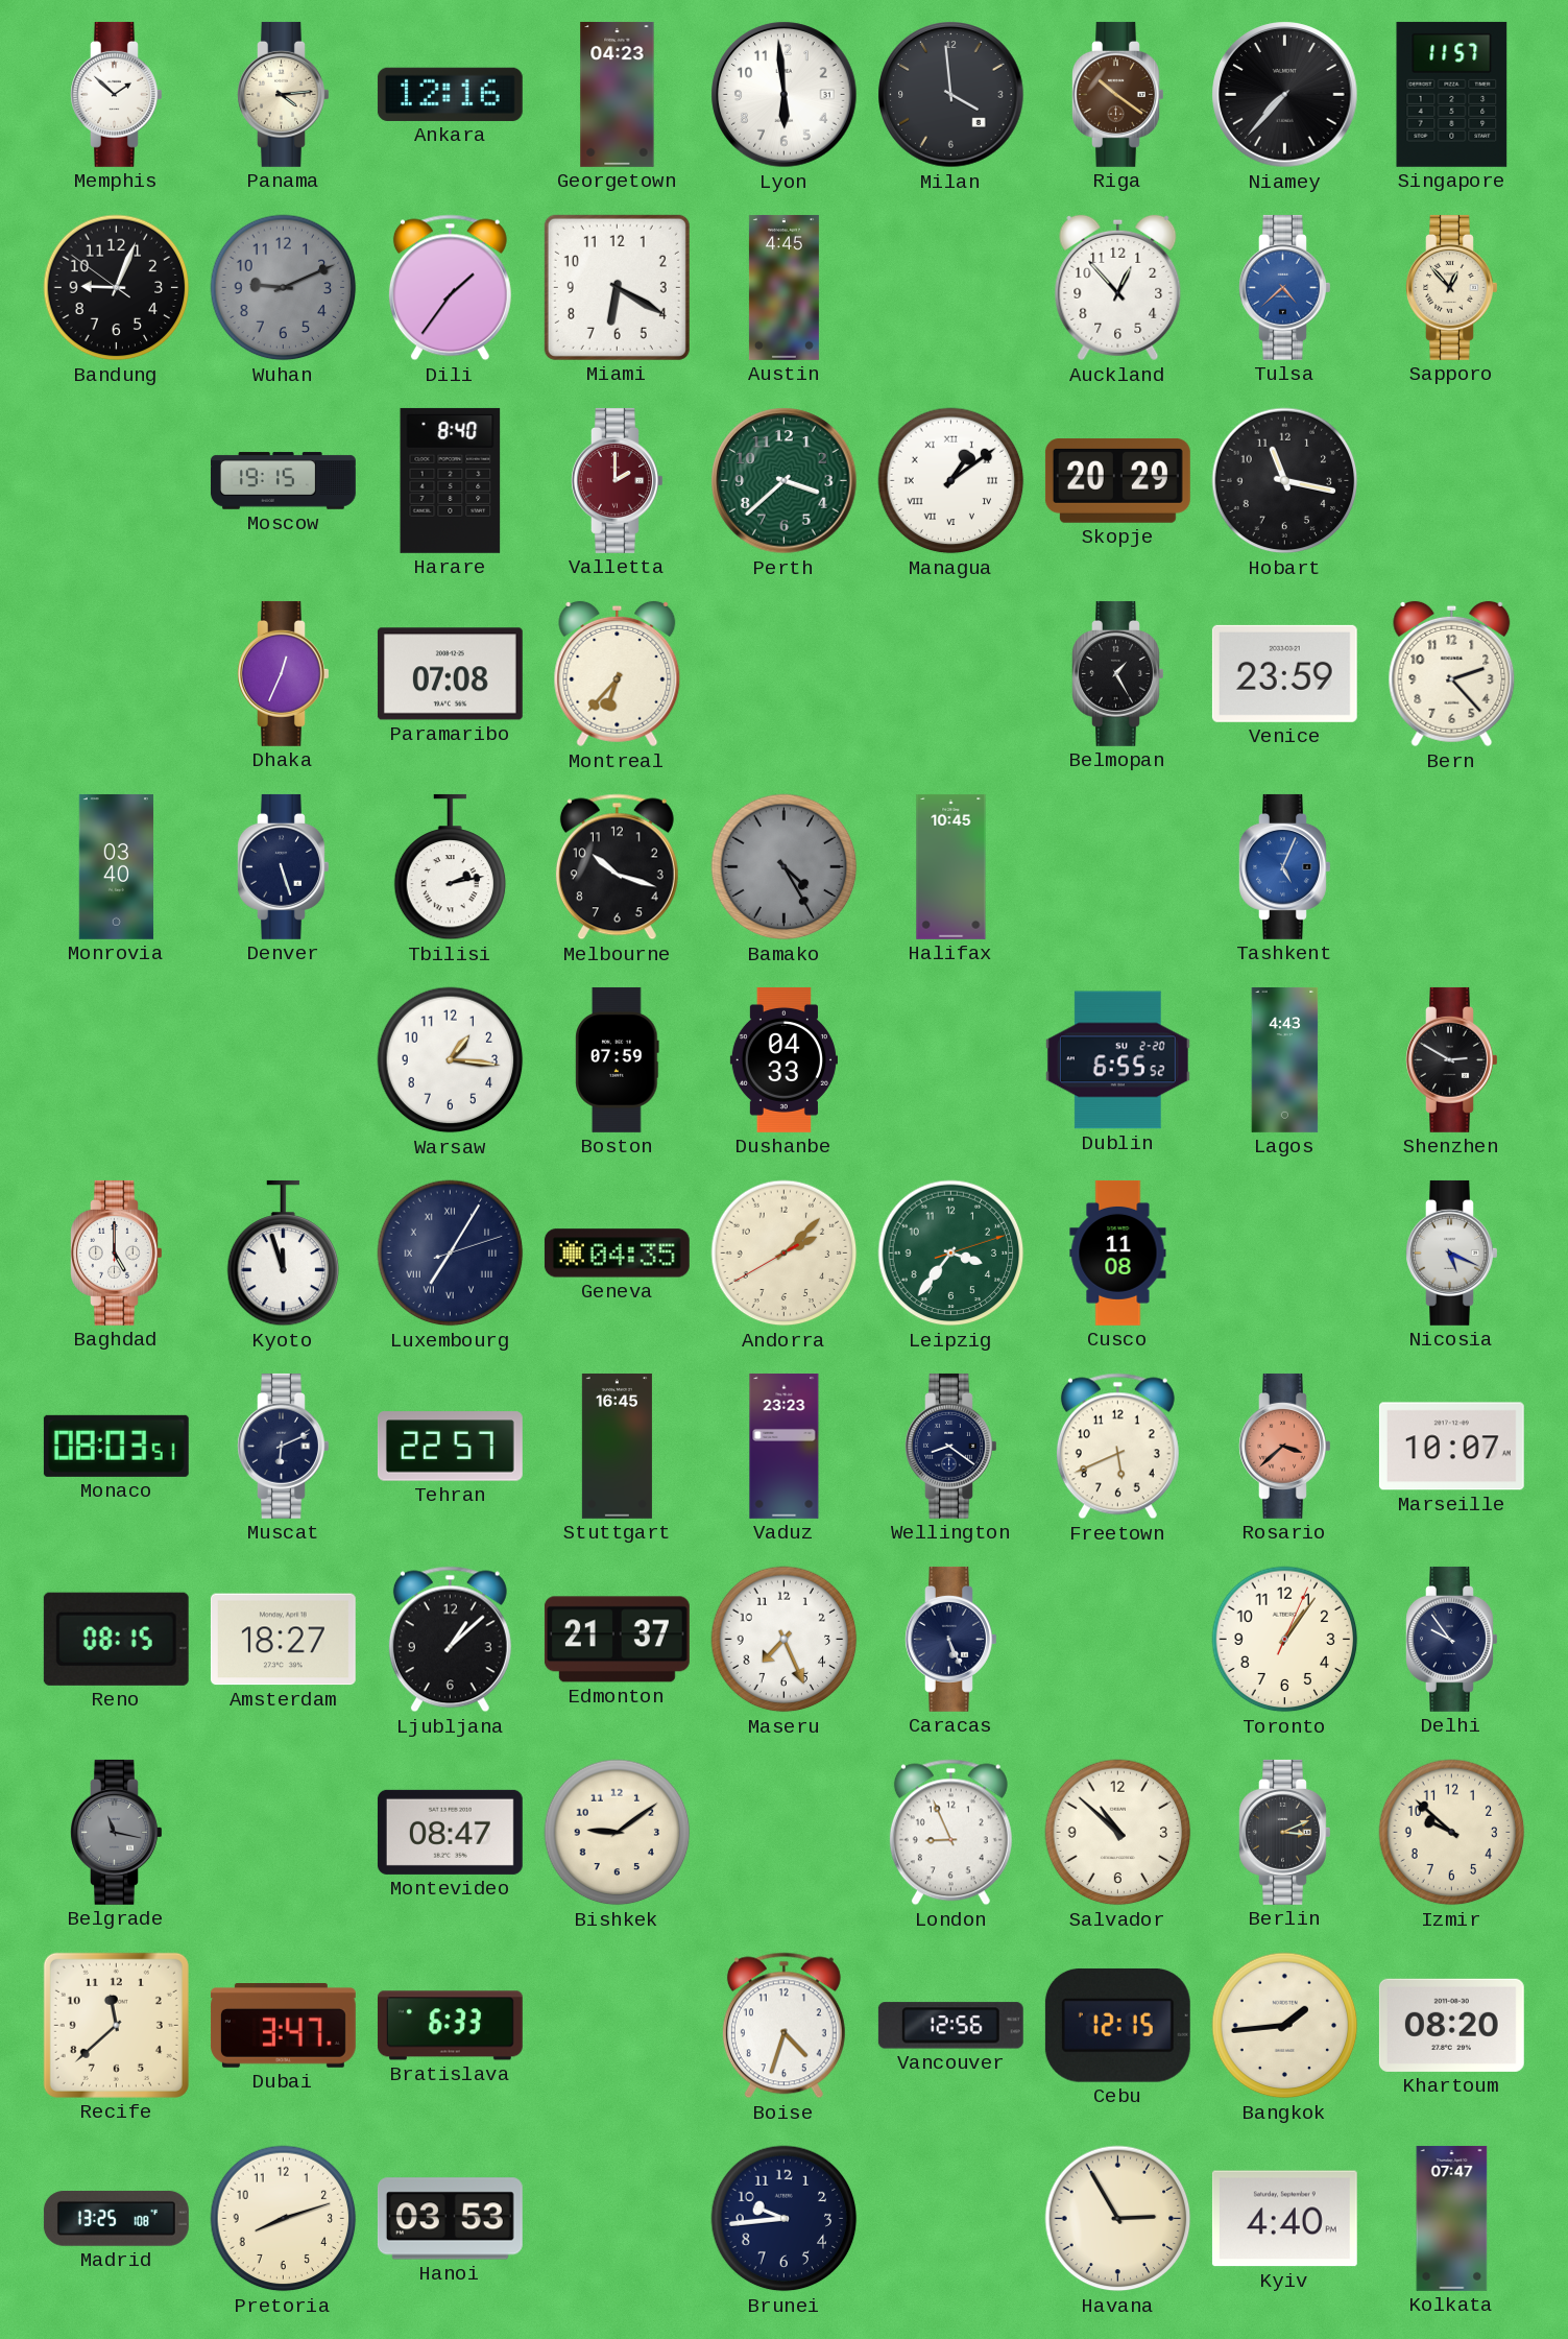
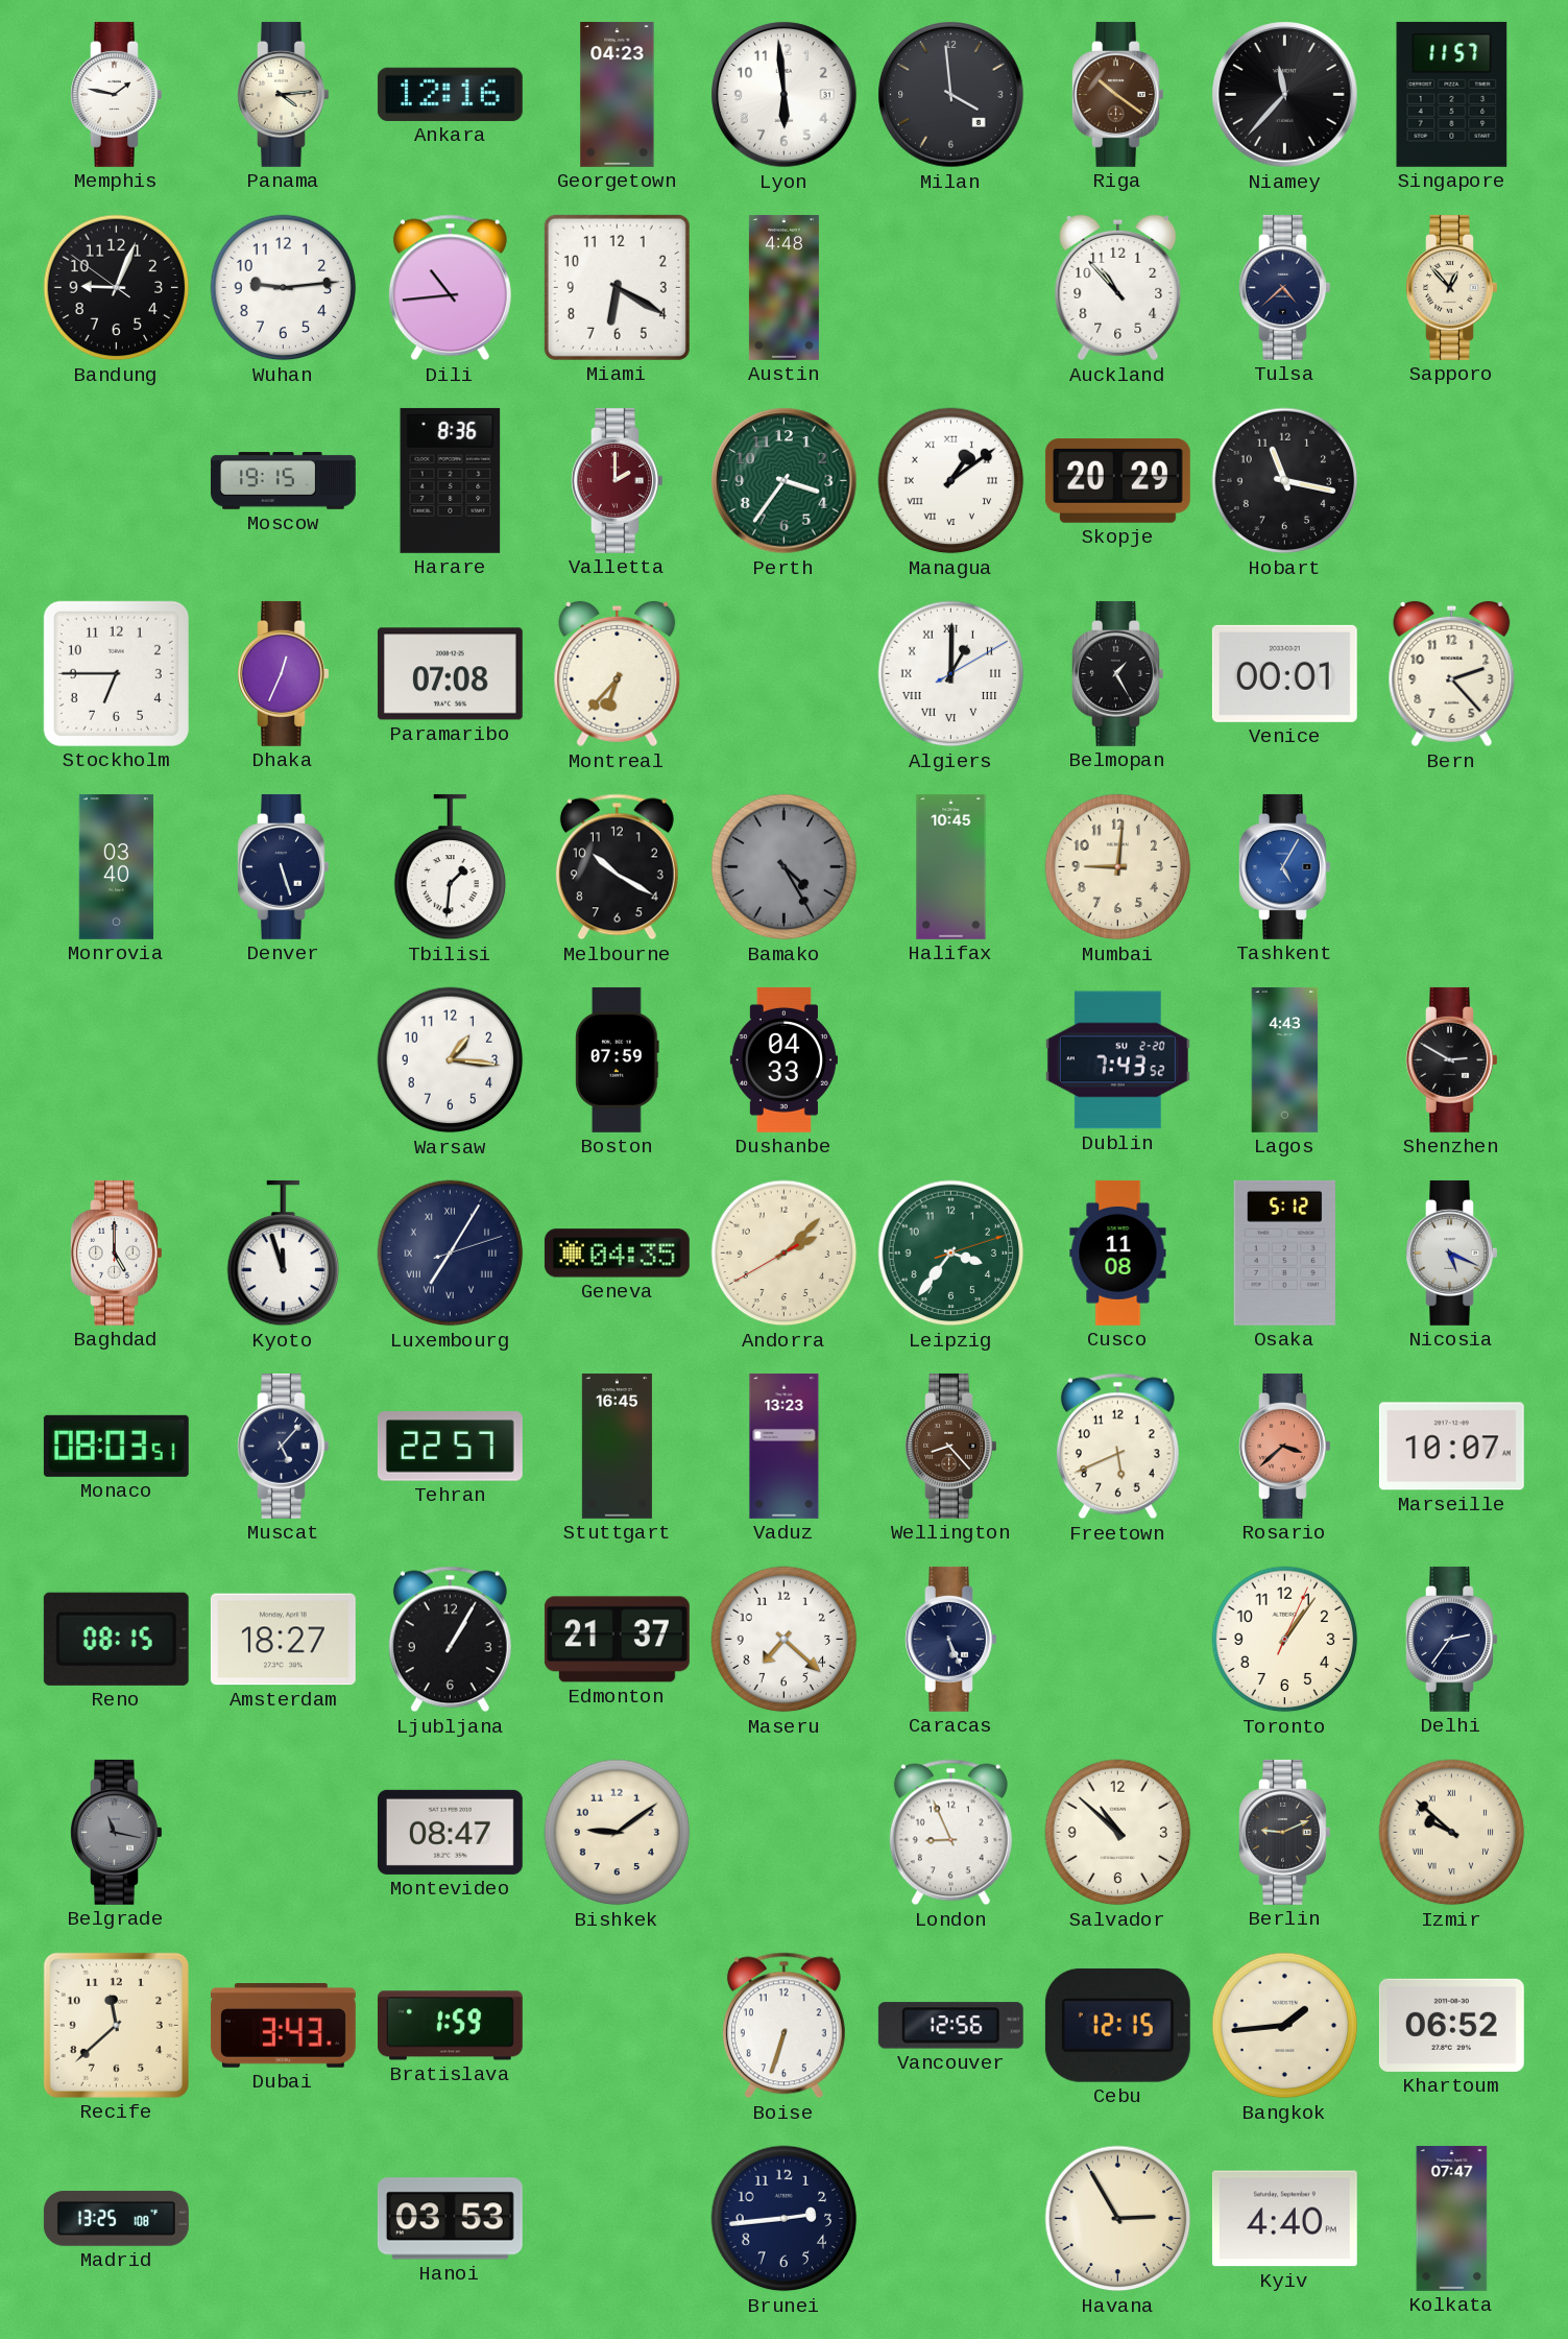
Memphis: 1:52 -> 1:47
Niamey: 7:37 -> 11:37
Wuhan: 9:11 -> 9:14
Wuhan dial: grey -> white
Dili: 1:36 -> 10:44
Austin: 4:45 -> 4:48
Auckland: 12:53 -> 10:53
Tulsa dial: blue -> navy
Harare: 8:40 -> 8:36
Perth: 3:38 -> 3:36
Stockholm: none -> 6:45
Algiers: none -> 1:00
Venice: 23:59 -> 00:01
Tbilisi: 2:13 -> 1:31
Melbourne: 10:18 -> 10:20
Mumbai: none -> 9:01
Tashkent: 5:04 -> 5:05
Dublin: 6:55 -> 7:43
Osaka: none -> 5:12
Muscat: 6:11 -> 5:07
Vaduz: 23:23 -> 13:23
Wellington: 8:21 -> 8:23
Wellington dial: navy -> brown
Ljubljana: 1:08 -> 1:05
Maseru: 7:26 -> 7:22
Delhi: 9:54 -> 2:36
Berlin: 3:11 -> 9:11
Izmir numerals: Arabic -> Roman
Dubai: 3:47 -> 3:43
Bratislava: 6:33 -> 1:59
Boise: 4:33 -> 6:33
Khartoum: 08:20 -> 06:52
Pretoria: 8:12 -> none
Brunei: 9:44 -> 2:44
